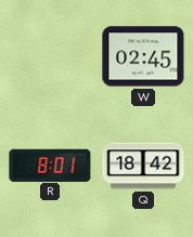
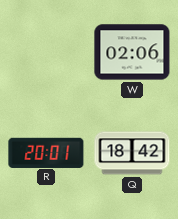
W: 02:45 -> 02:06
R: 8:01 -> 20:01
